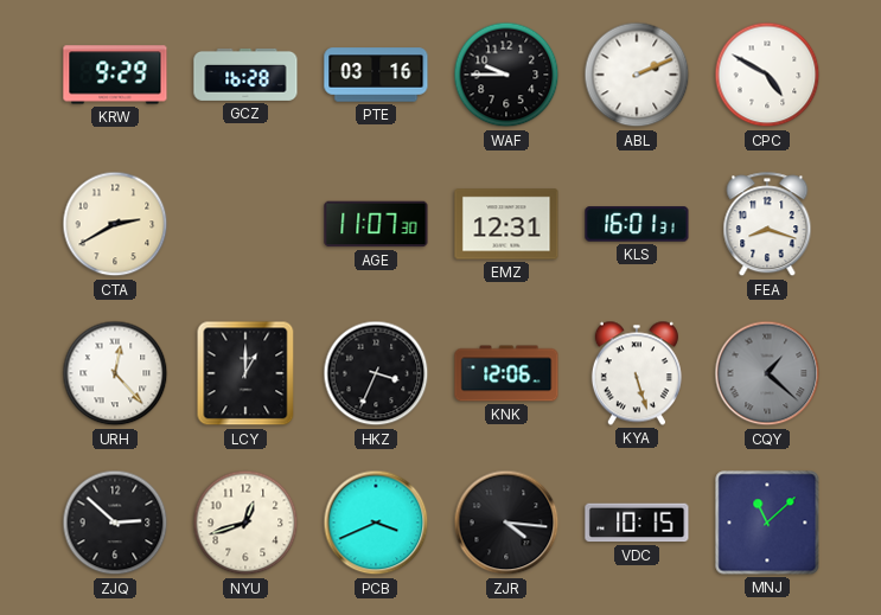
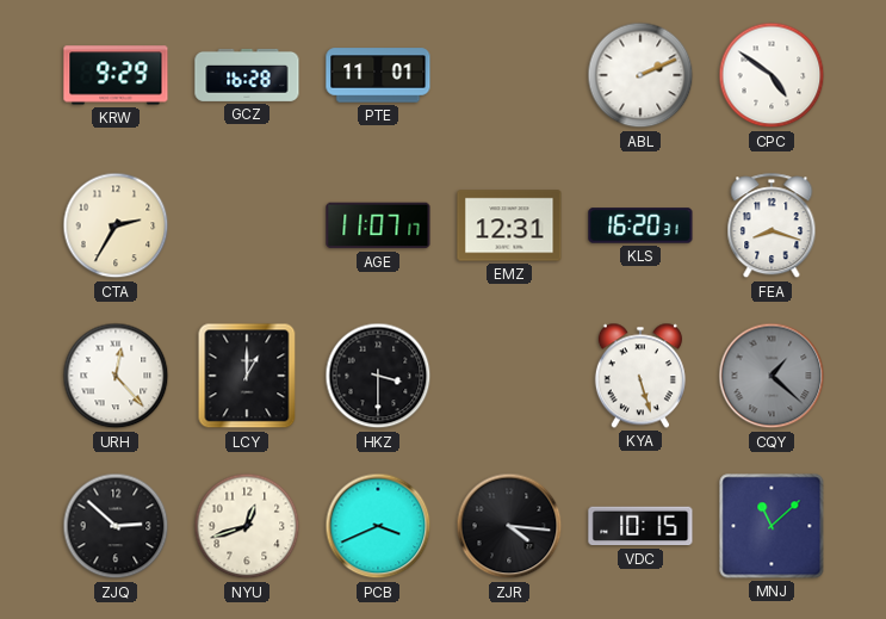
PTE: 03:16 -> 11:01
WAF: 9:45 -> none
CPC: 4:50 -> 4:51
CTA: 2:40 -> 2:35
AGE: 11:07:30 -> 11:07:17
KLS: 16:01 -> 16:20
HKZ: 3:34 -> 3:30
KNK: 12:06 -> none
